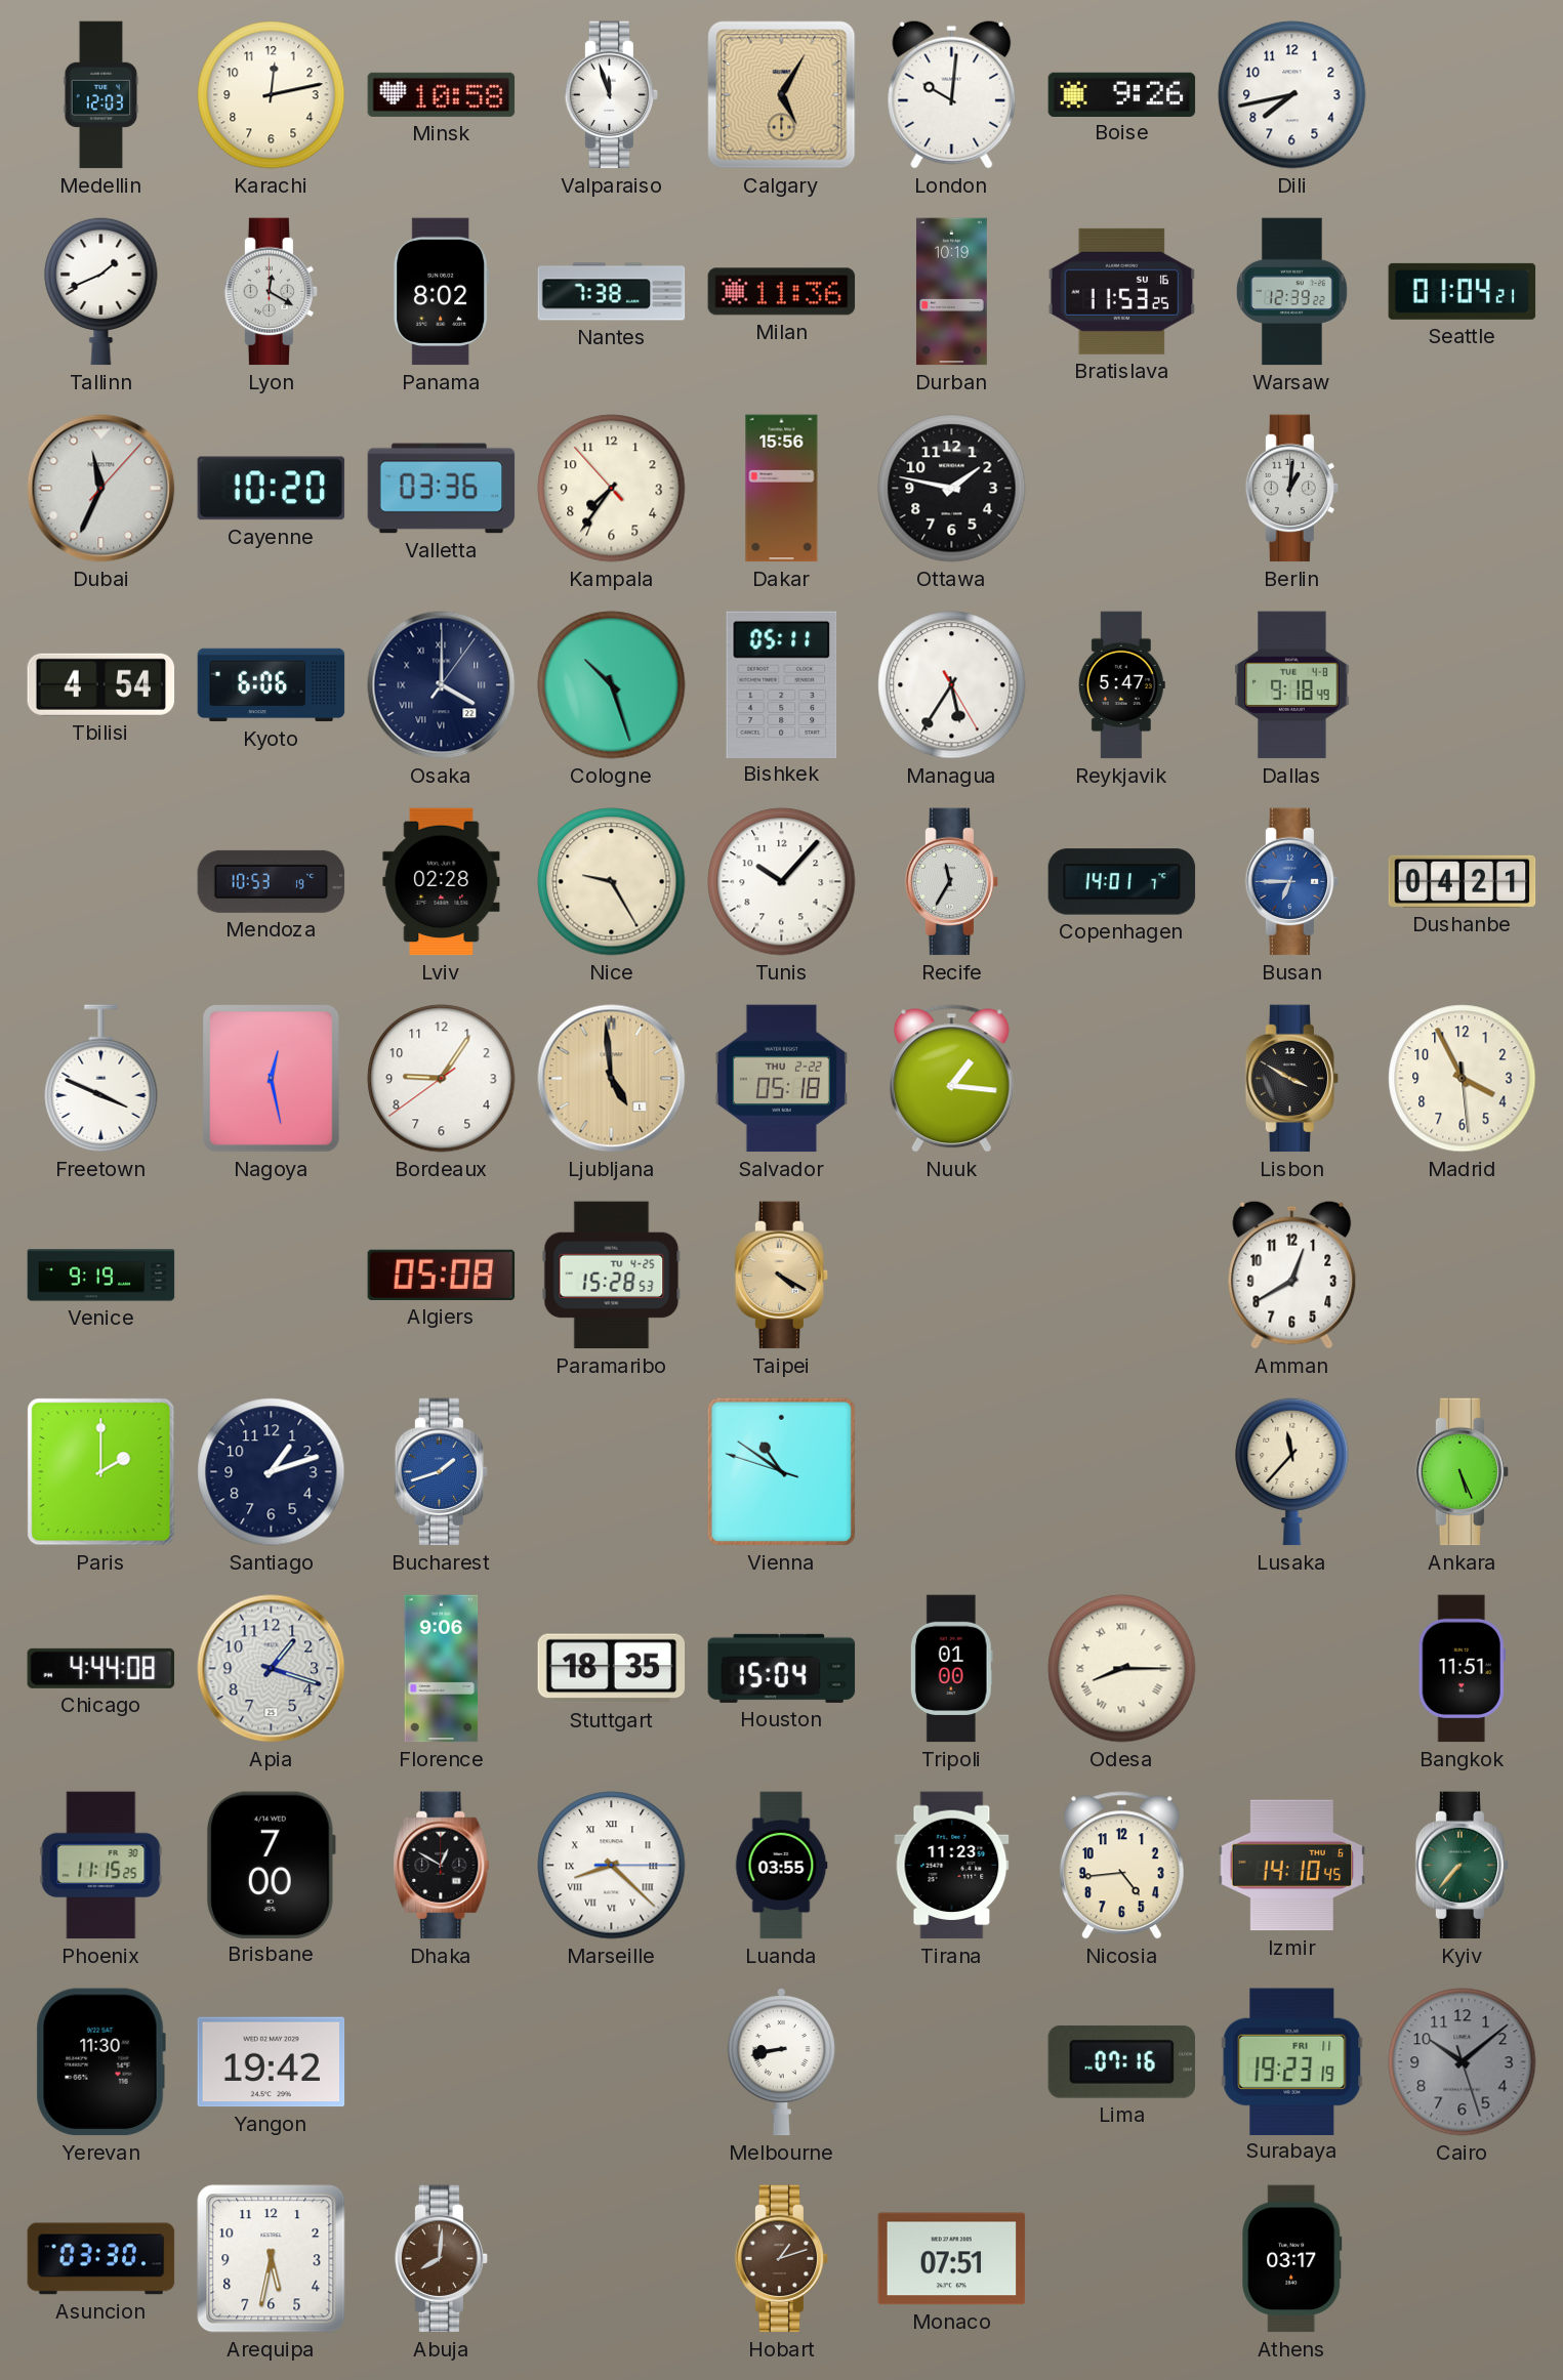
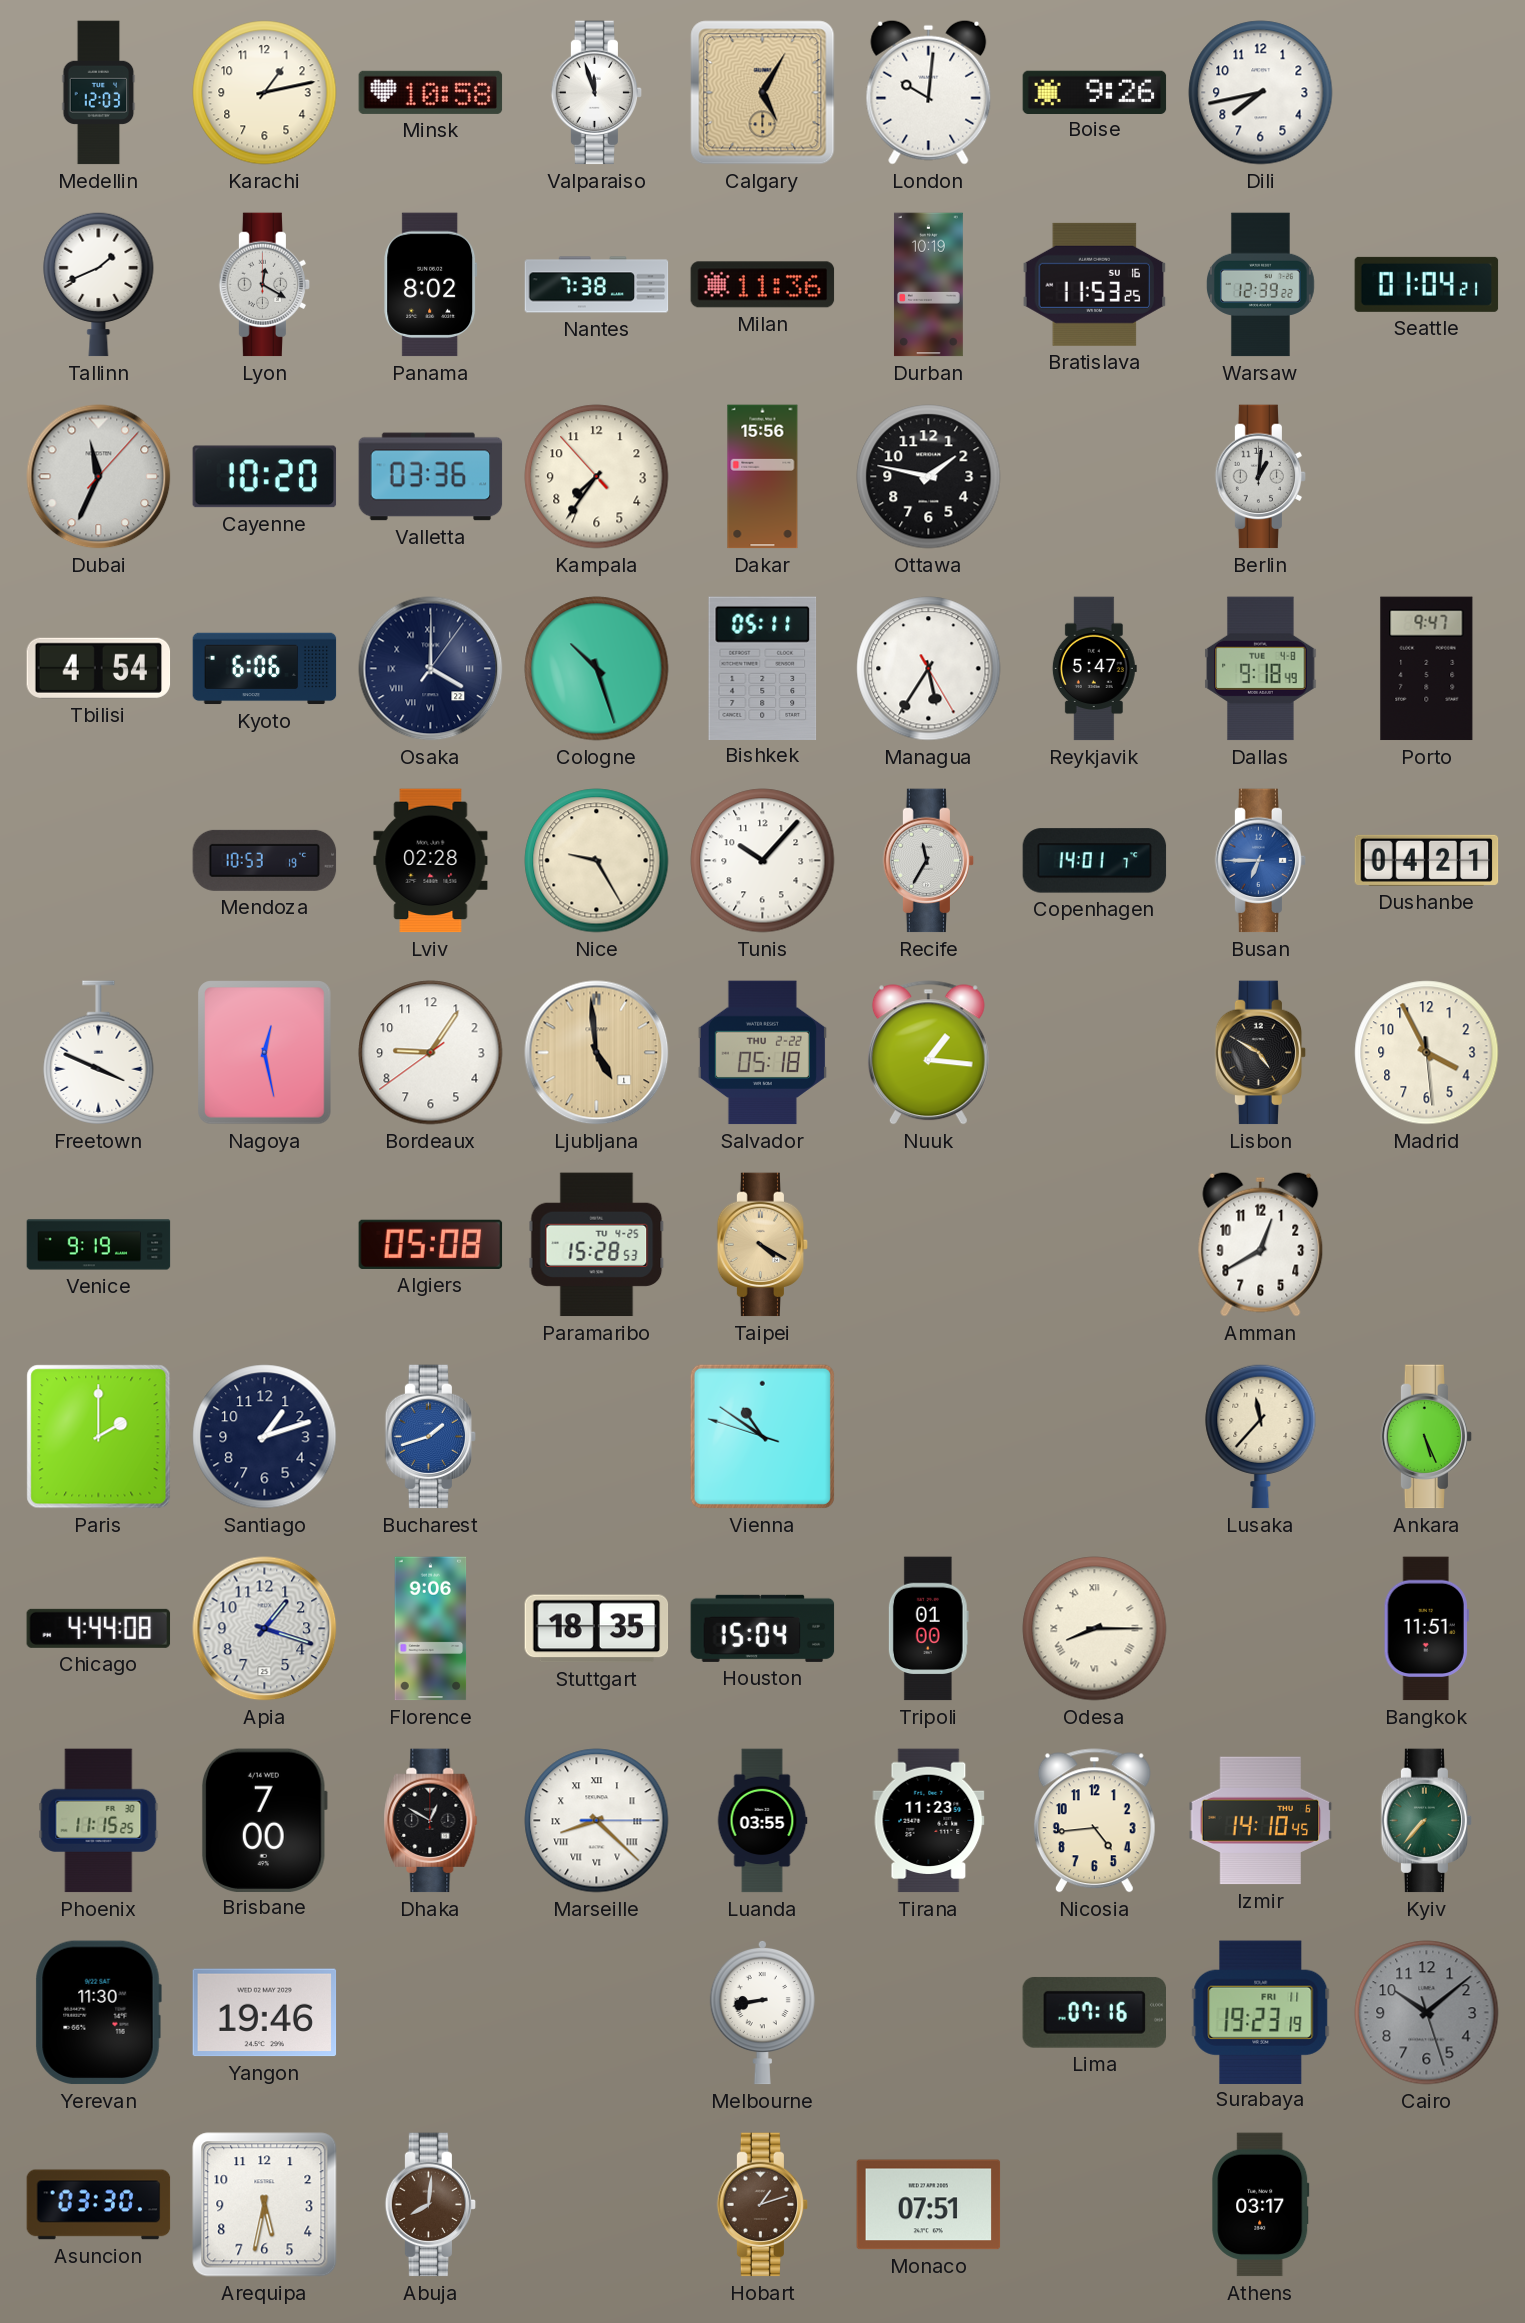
Karachi: 12:13 -> 1:13
Porto: none -> 9:47
Lisbon: 3:50 -> 4:50
Yangon: 19:42 -> 19:46
